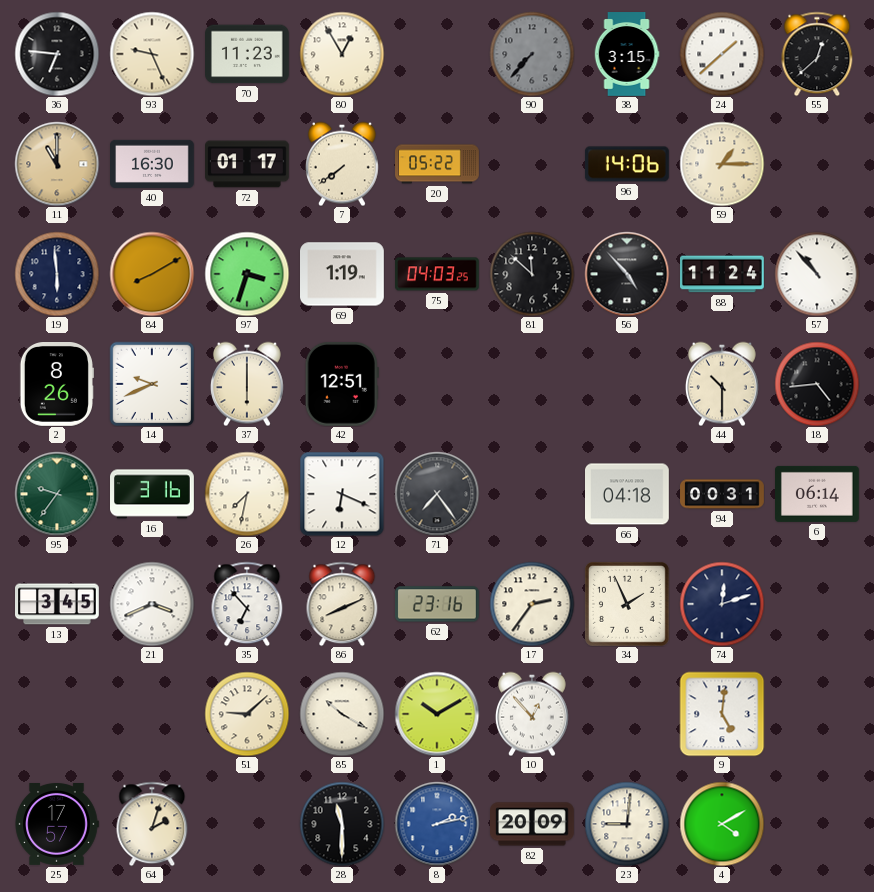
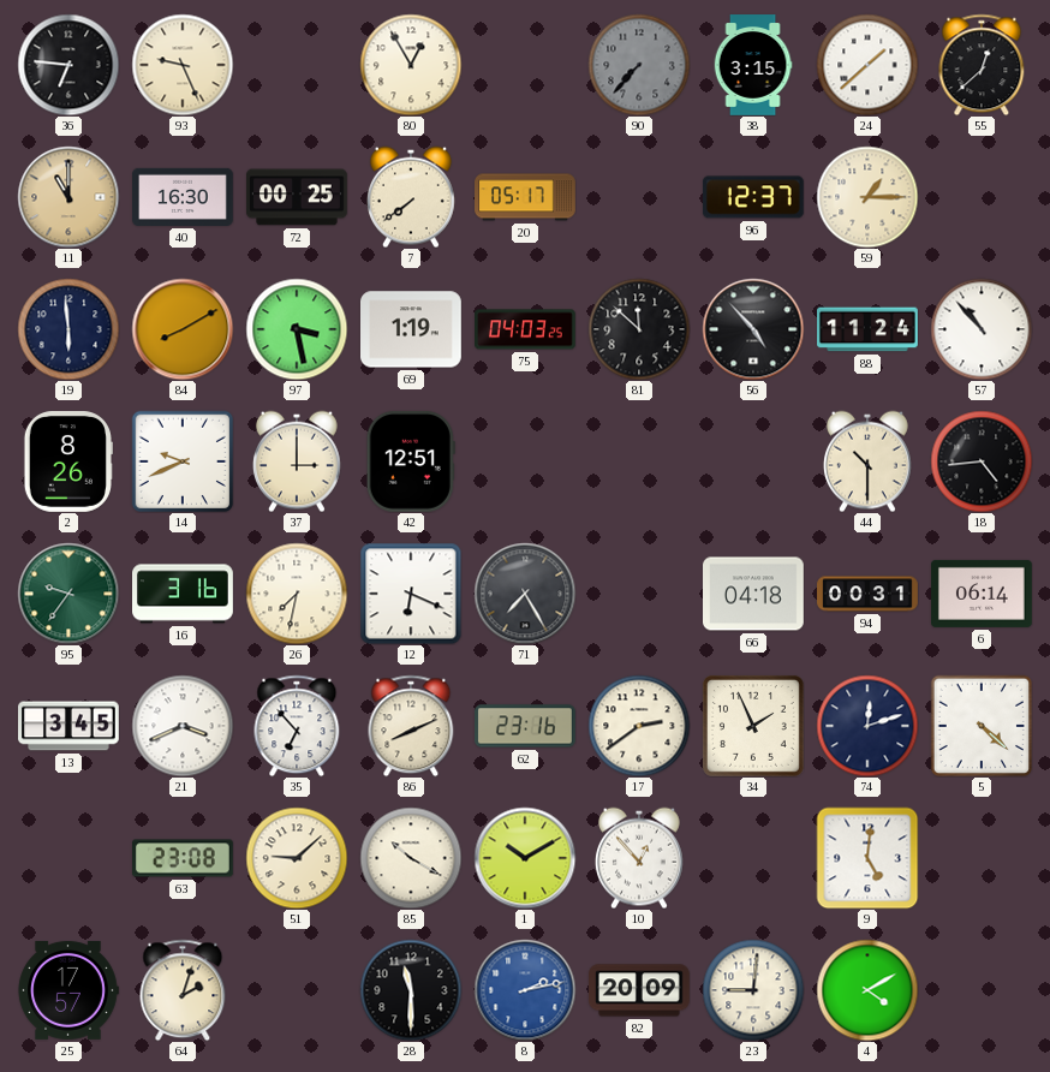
70: 11:23 -> none
72: 01:17 -> 00:25
20: 05:22 -> 05:17
96: 14:06 -> 12:37
97: 3:33 -> 3:28
37: 6:00 -> 3:00
71: 7:24 -> 7:25
17: 2:36 -> 2:39
5: none -> 4:22
63: none -> 23:08
